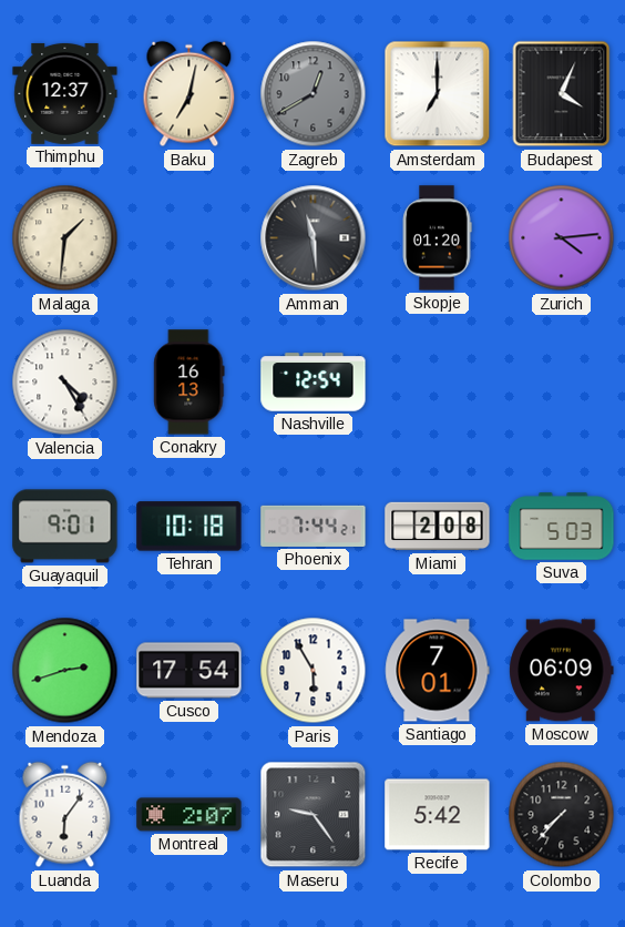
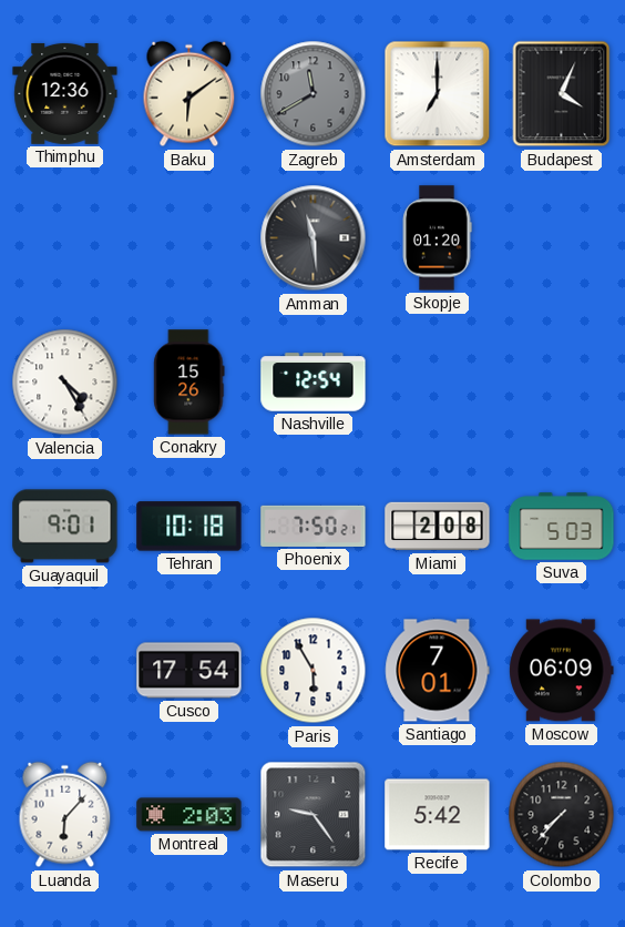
Thimphu: 12:37 -> 12:36
Baku: 7:02 -> 6:09
Zagreb: 12:40 -> 11:40
Malaga: 1:31 -> none
Zurich: 4:14 -> none
Conakry: 16:13 -> 15:26
Phoenix: 7:44 -> 7:50
Mendoza: 2:42 -> none
Luanda: 6:06 -> 6:07
Montreal: 2:07 -> 2:03
